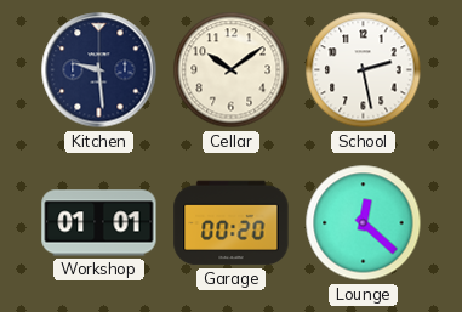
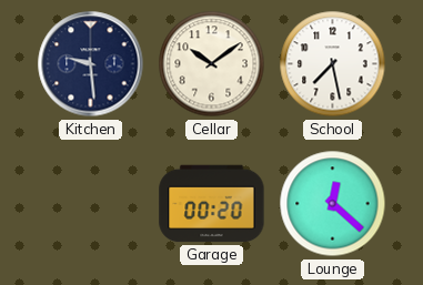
School: 2:28 -> 7:28
Workshop: 01:01 -> none
